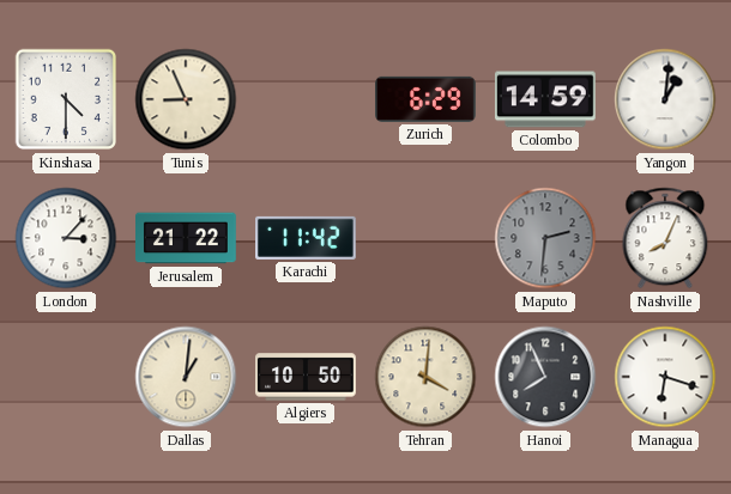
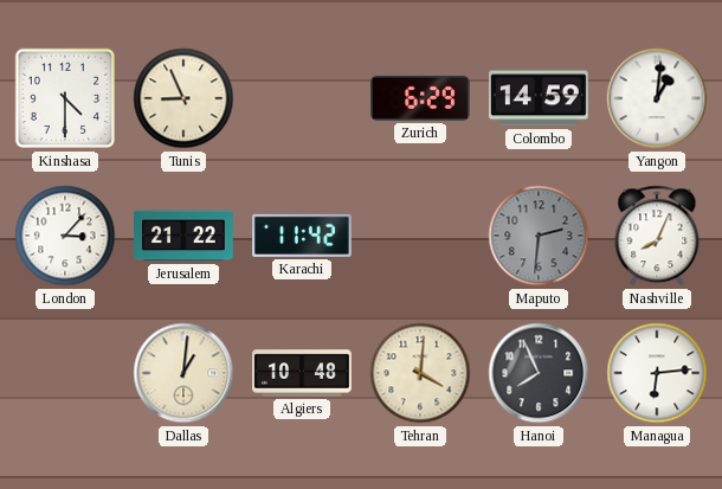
Algiers: 10:50 -> 10:48
Managua: 6:18 -> 6:14
